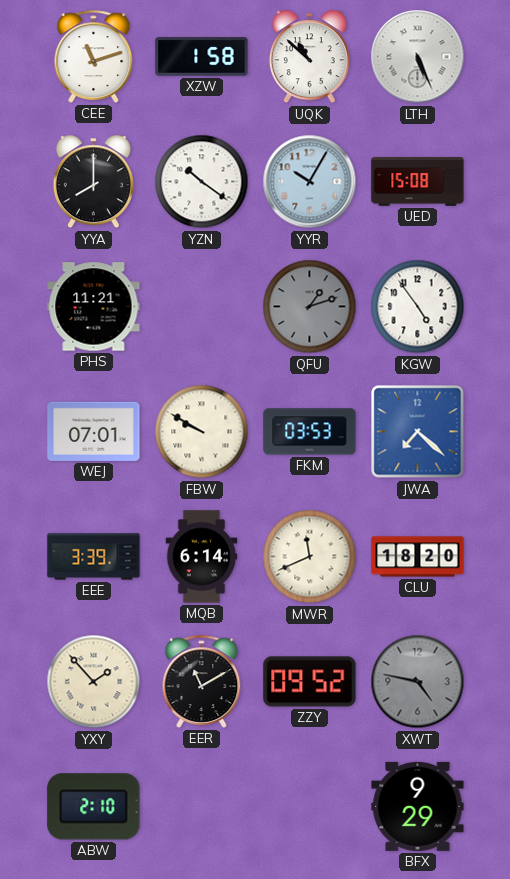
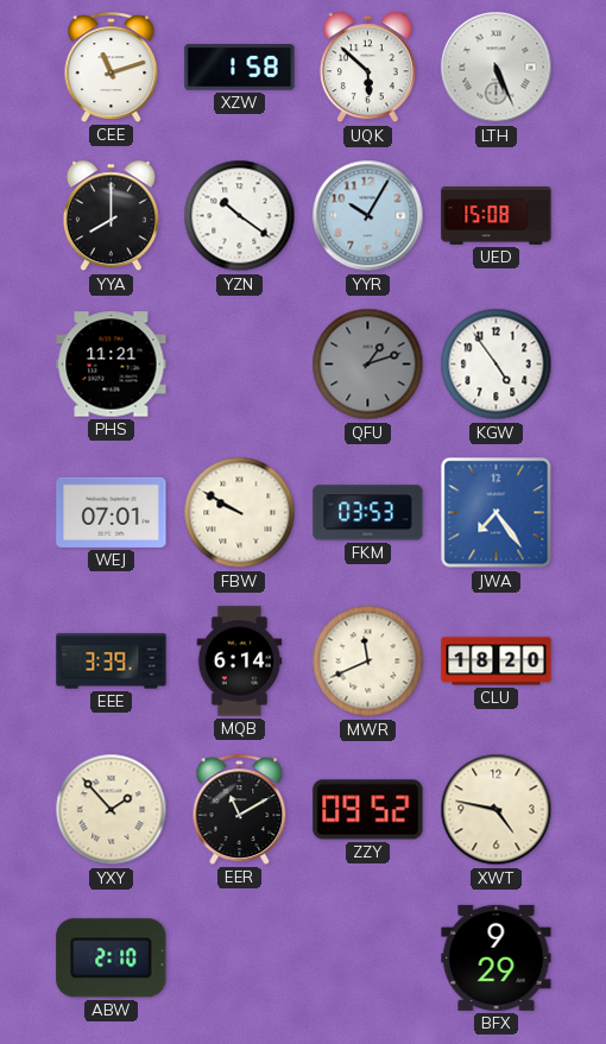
UQK: 10:52 -> 5:52
JWA: 7:22 -> 7:24
XWT dial: grey -> cream
